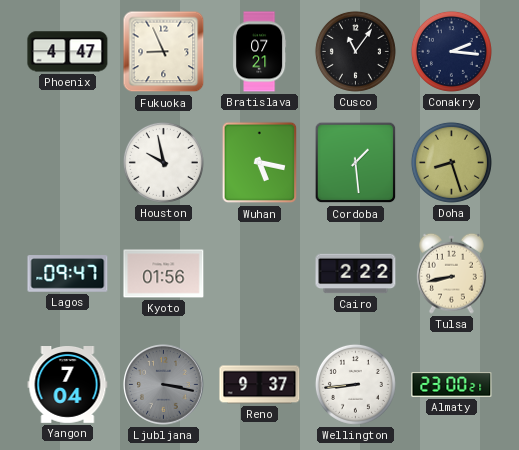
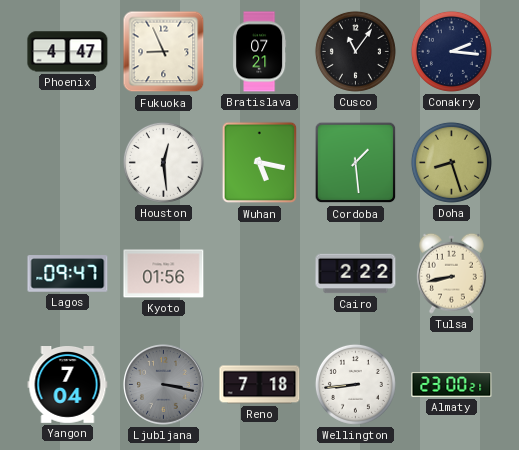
Houston: 9:58 -> 12:29
Reno: 9:37 -> 7:18
